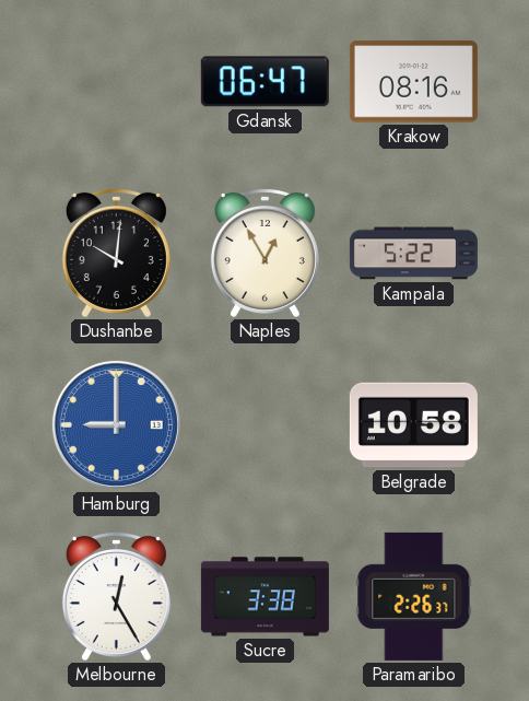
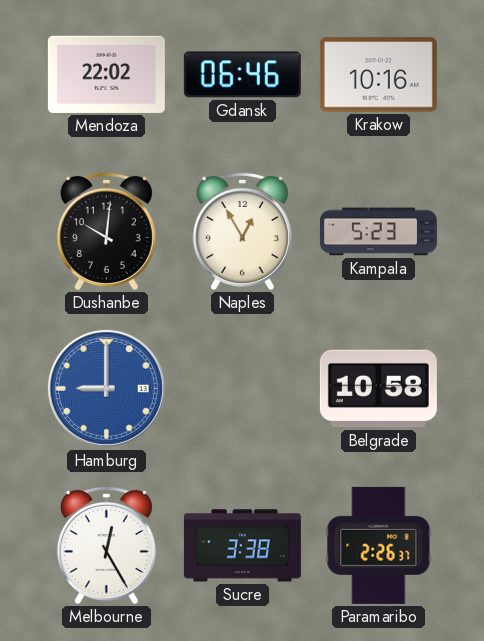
Mendoza: none -> 22:02
Gdansk: 06:47 -> 06:46
Krakow: 08:16 -> 10:16
Kampala: 5:22 -> 5:23
